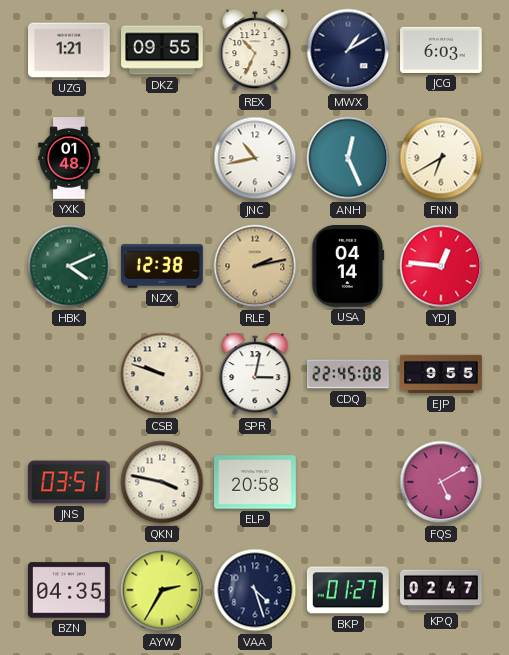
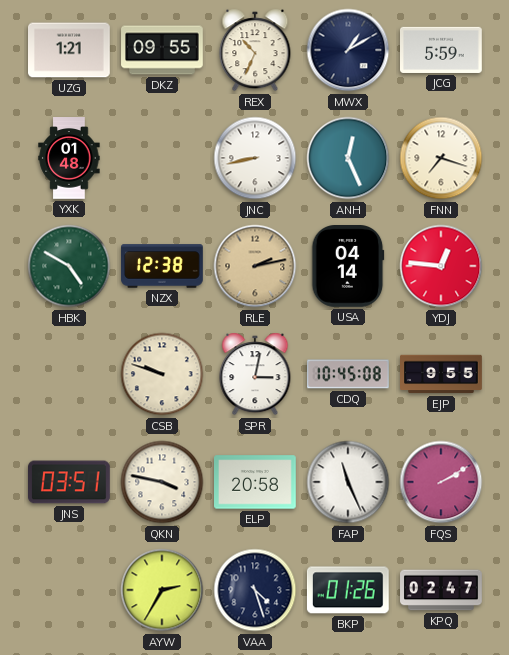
JCG: 6:03 -> 5:59
JNC: 10:43 -> 8:43
FNN: 6:40 -> 7:18
HBK: 4:11 -> 4:50
CDQ: 22:45 -> 10:45
FAP: none -> 11:26
FQS: 5:10 -> 2:10
BZN: 04:35 -> none
BKP: 01:27 -> 01:26
